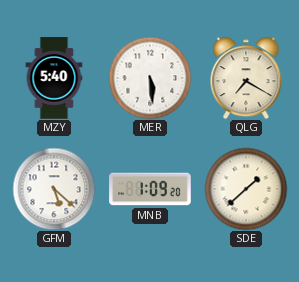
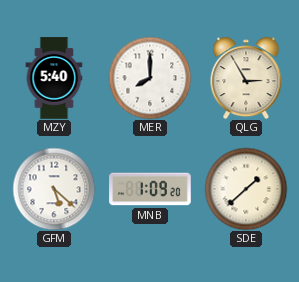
MER: 5:29 -> 8:00
QLG: 7:20 -> 2:55
